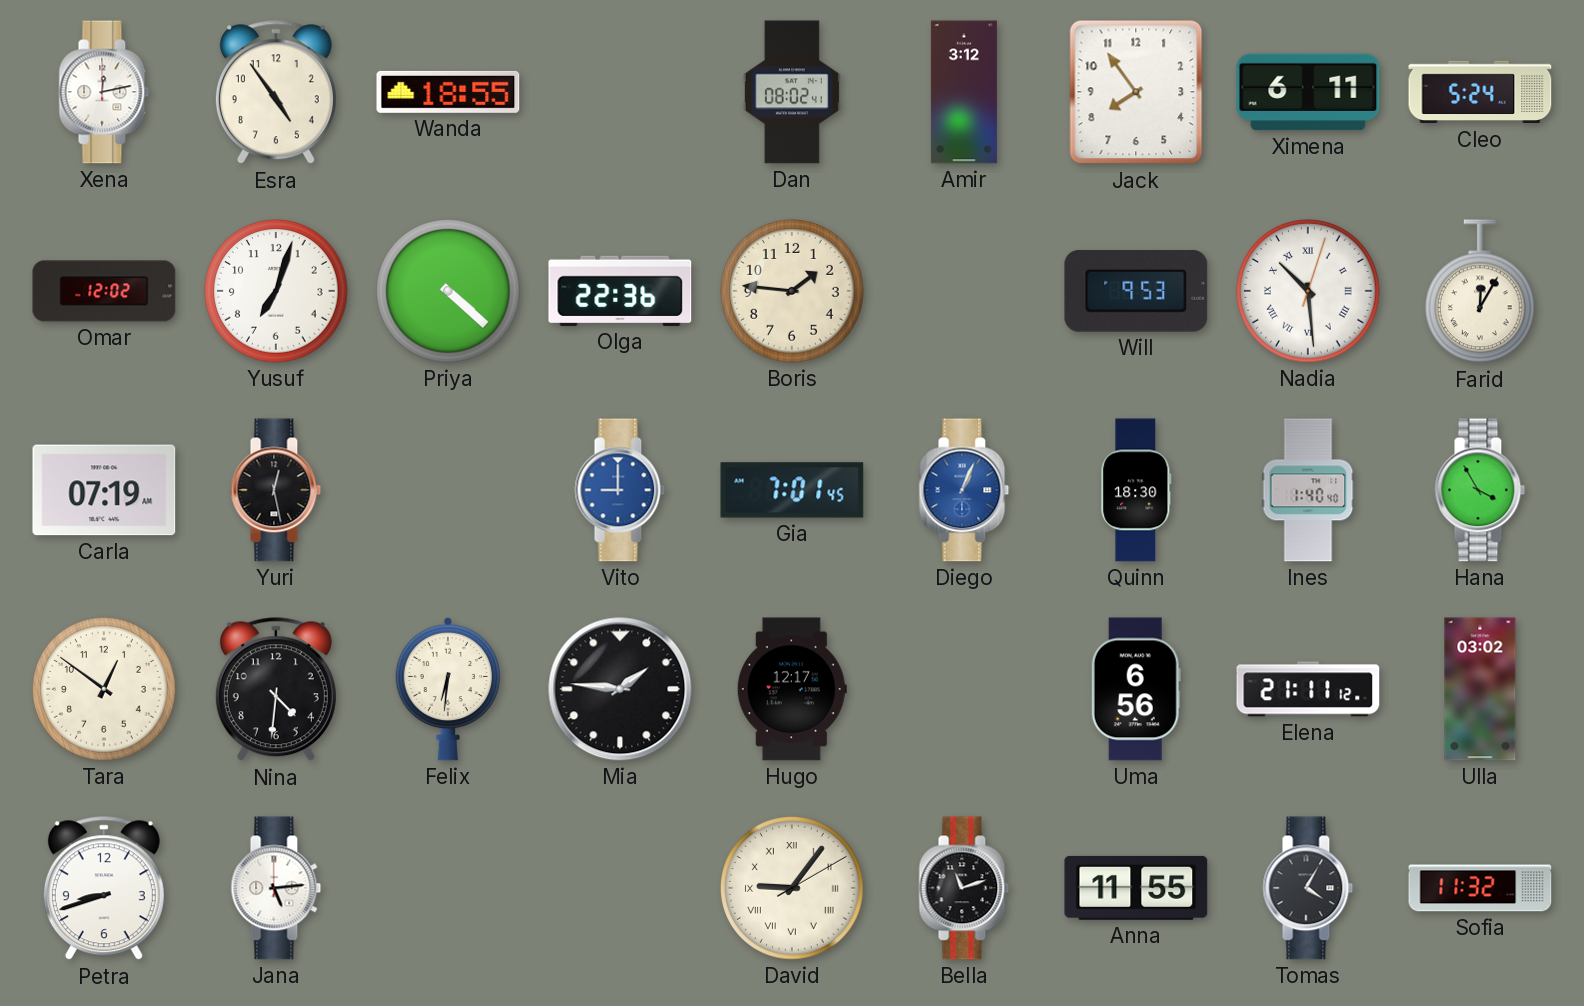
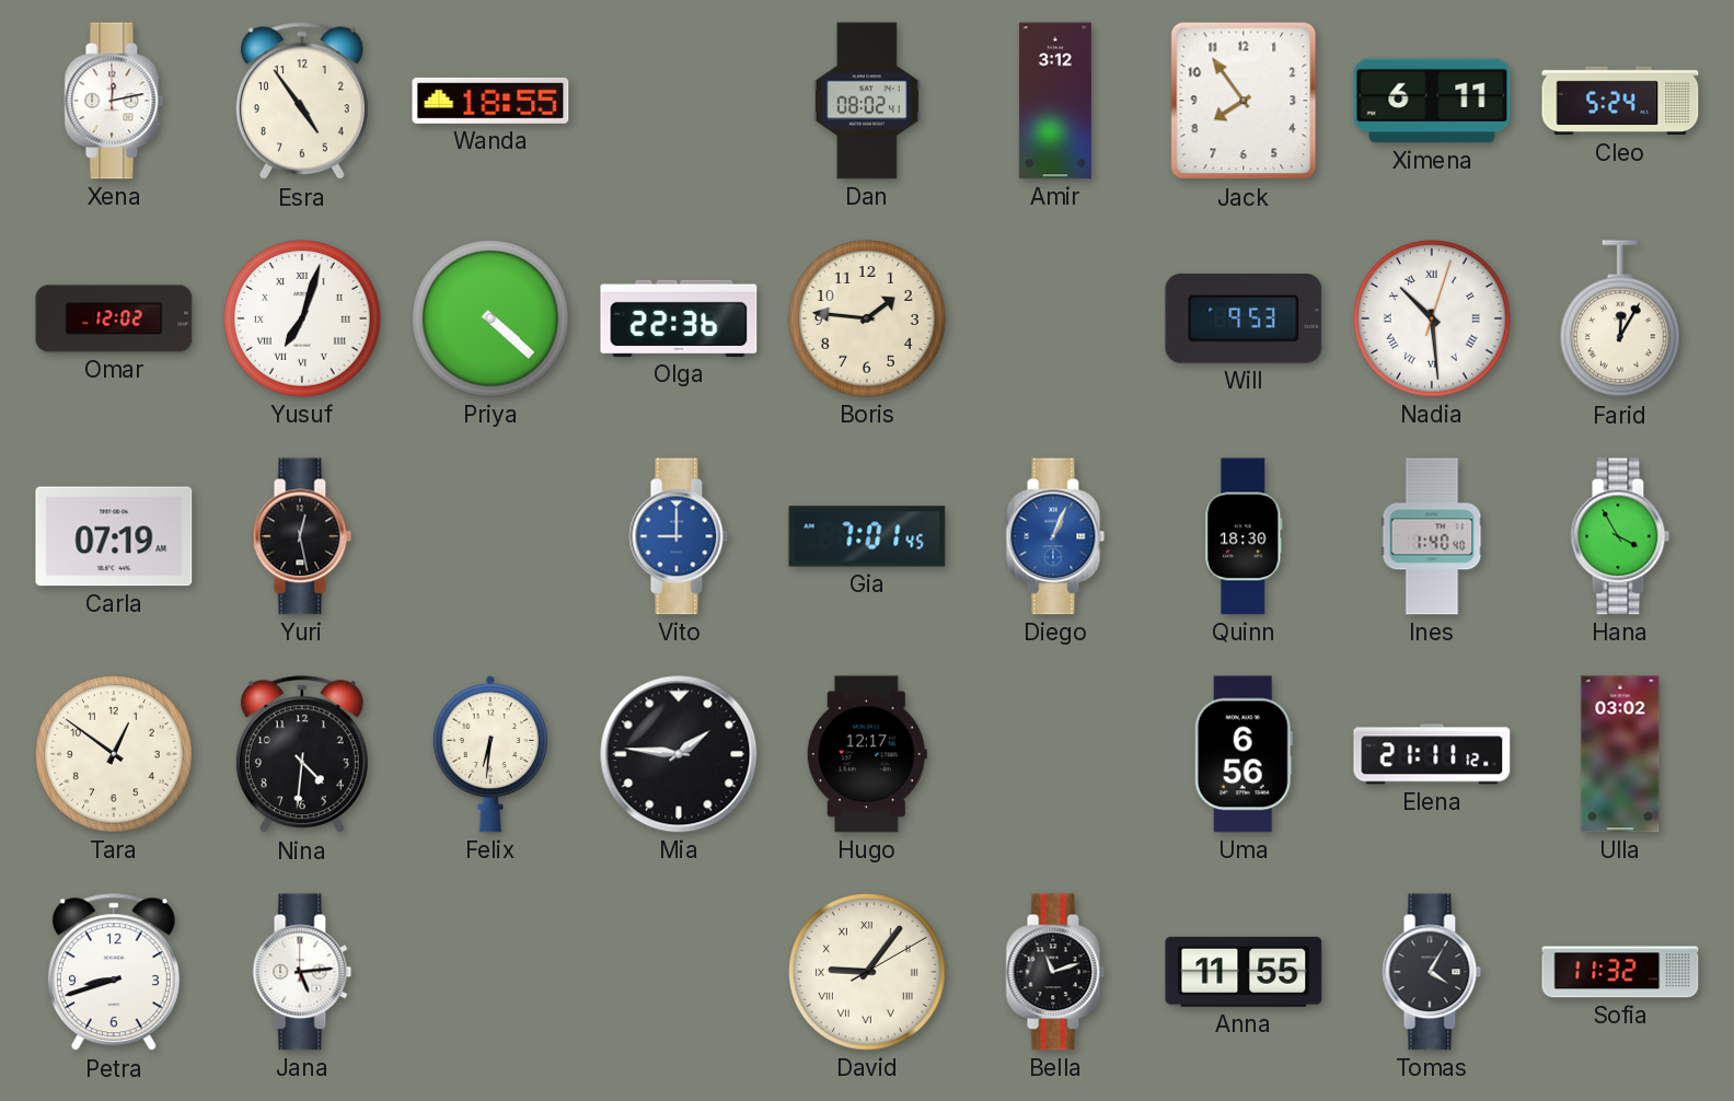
Yusuf numerals: Arabic -> Roman
